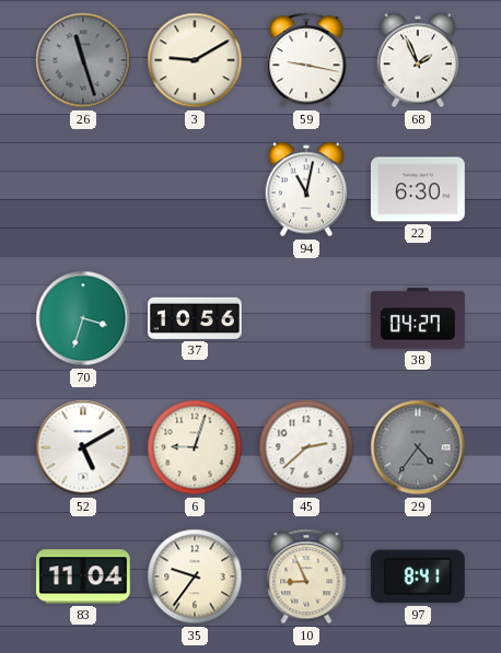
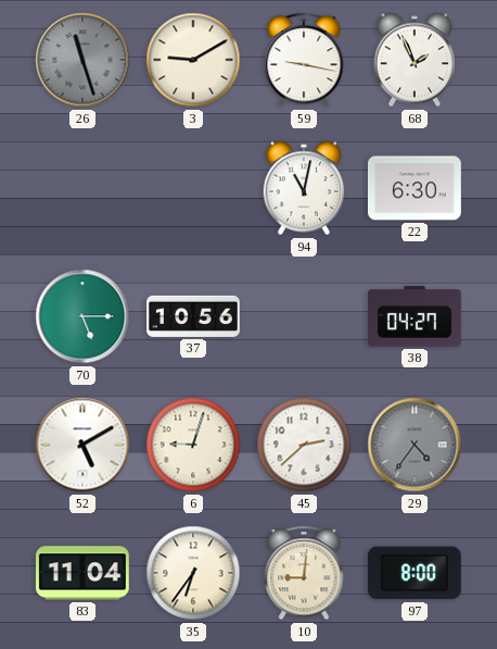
70: 3:33 -> 5:15
35: 9:36 -> 6:36
10: 8:56 -> 9:01
97: 8:41 -> 8:00
